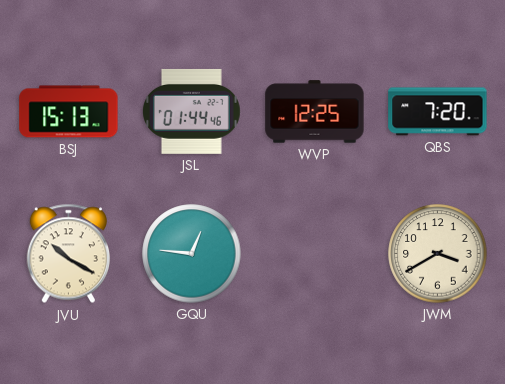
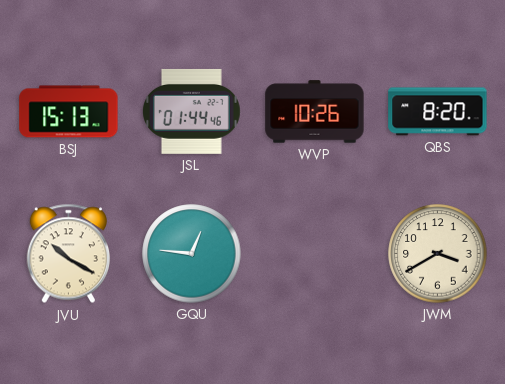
WVP: 12:25 -> 10:26
QBS: 7:20 -> 8:20
